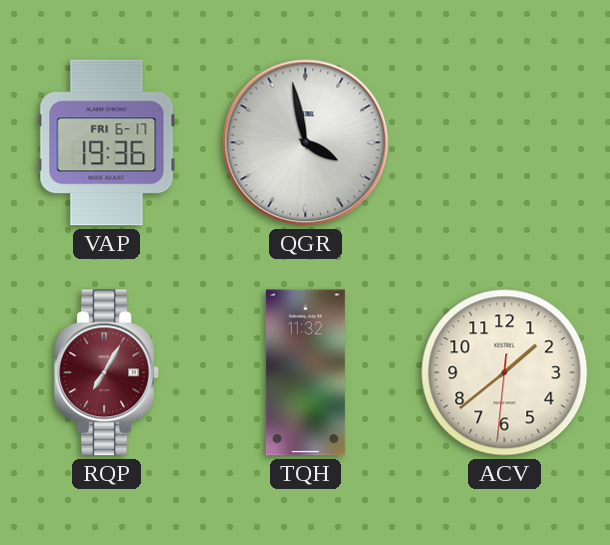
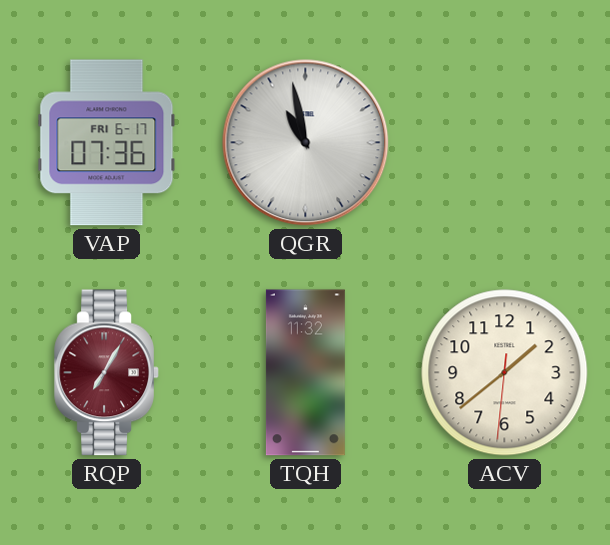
VAP: 19:36 -> 07:36
QGR: 3:58 -> 10:58
